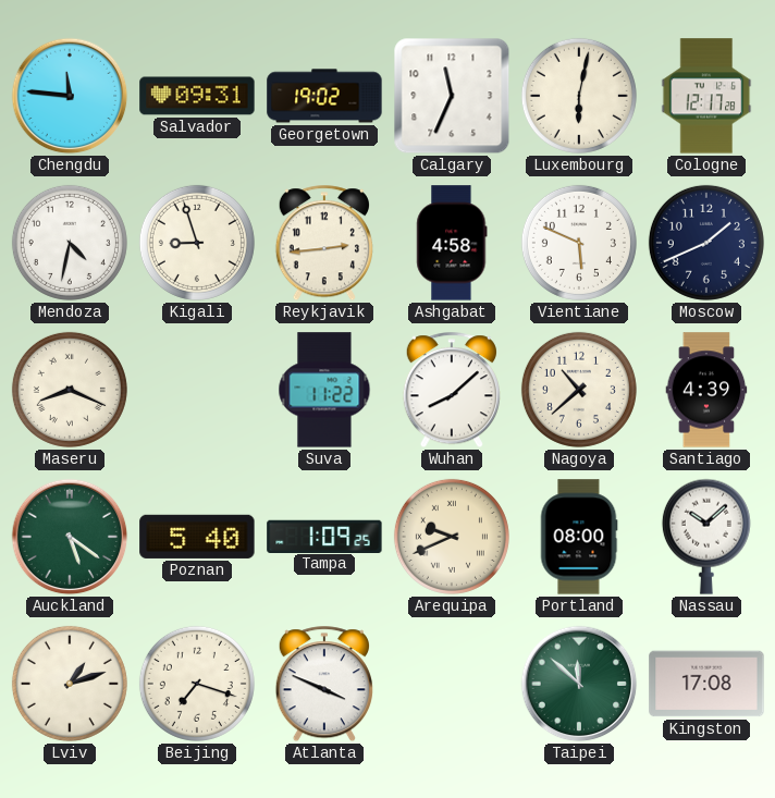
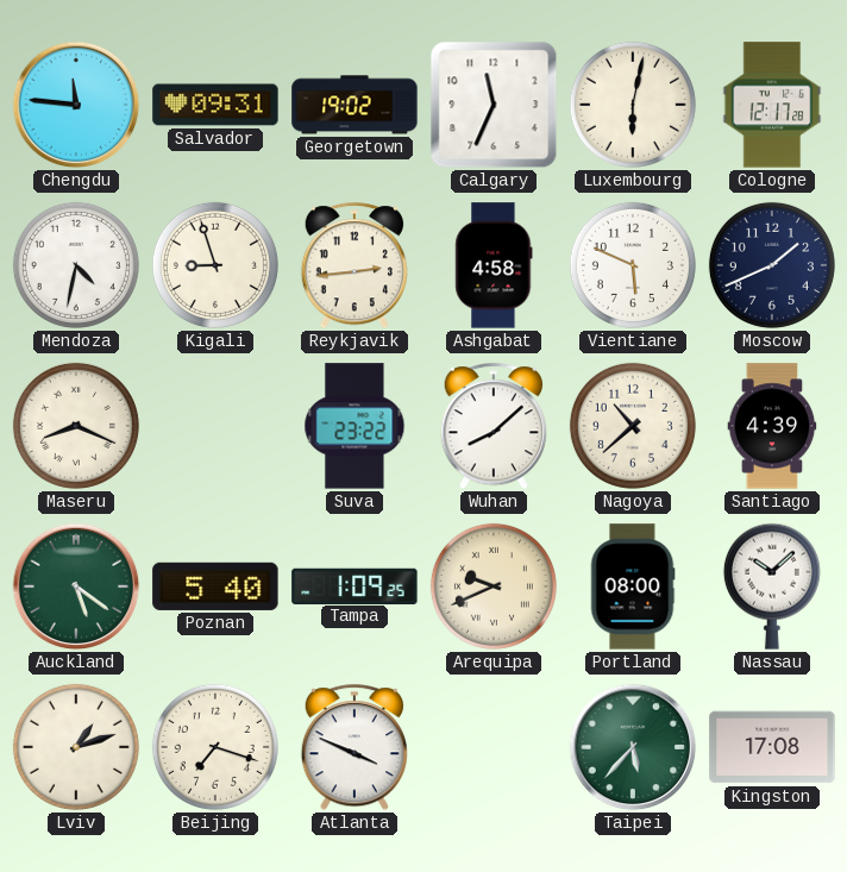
Suva: 11:22 -> 23:22
Taipei: 11:52 -> 5:37
